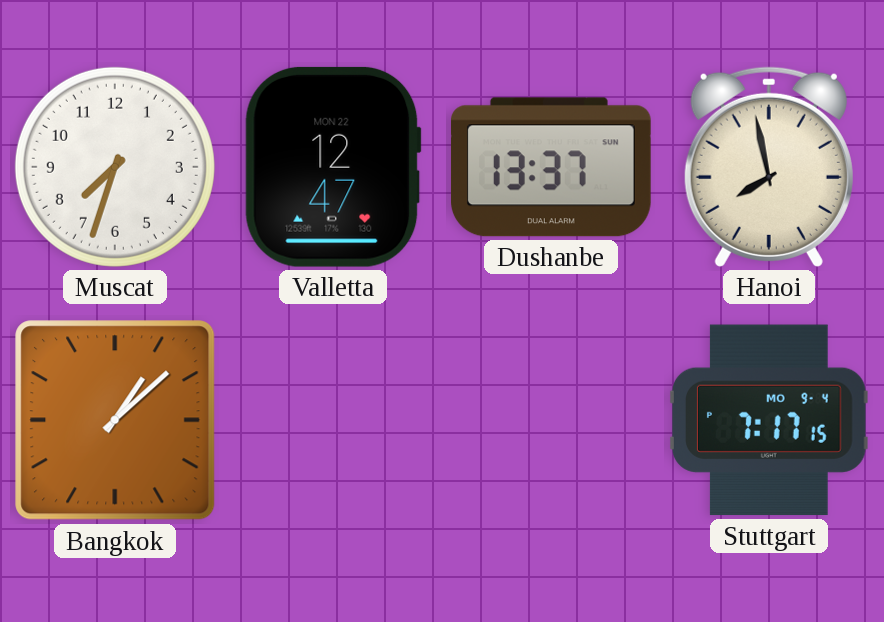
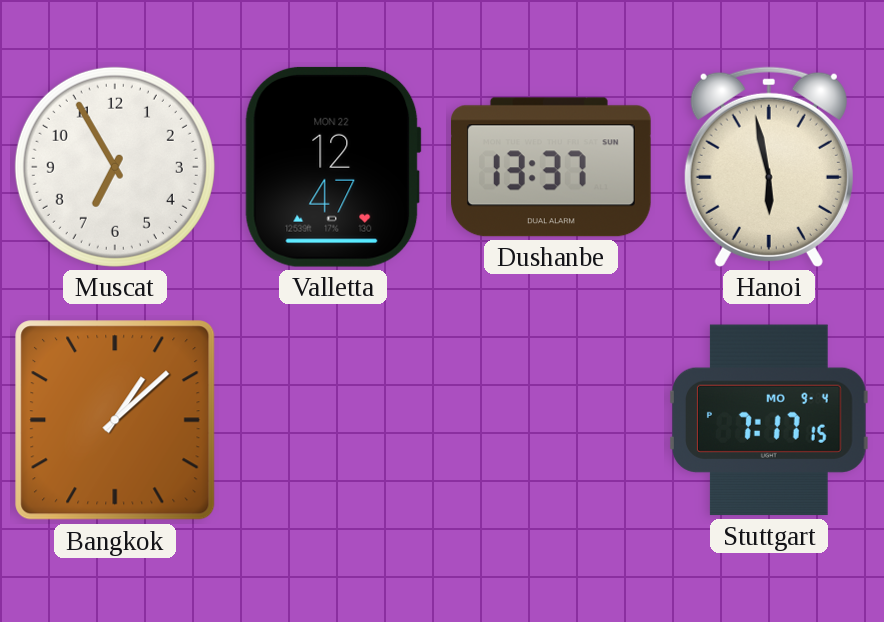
Muscat: 7:33 -> 6:55
Hanoi: 7:58 -> 5:58
